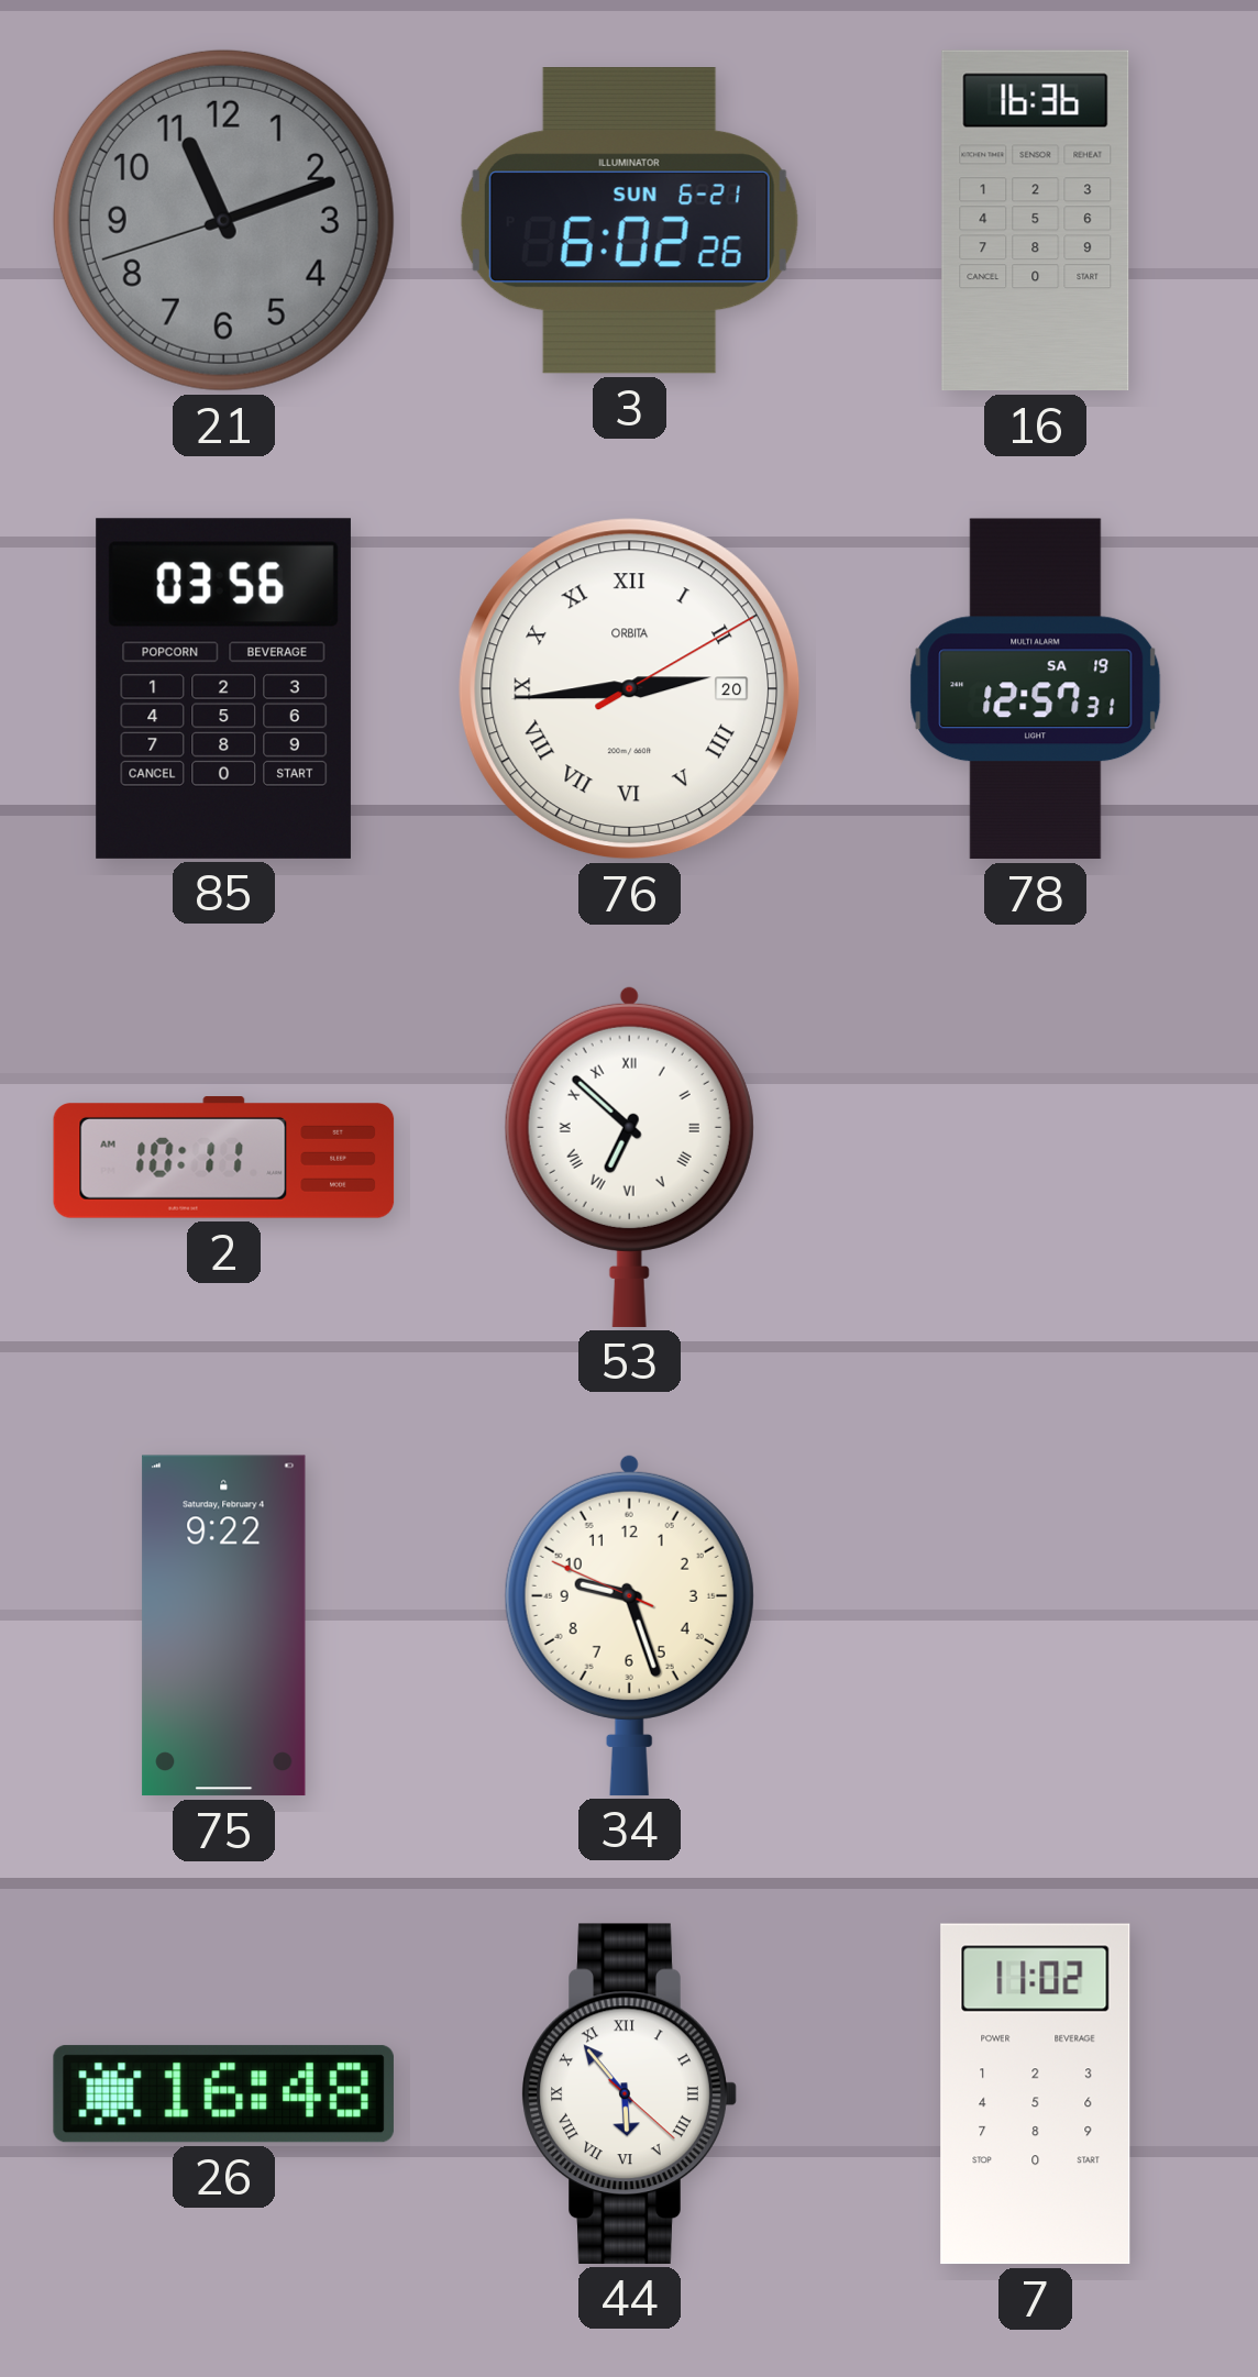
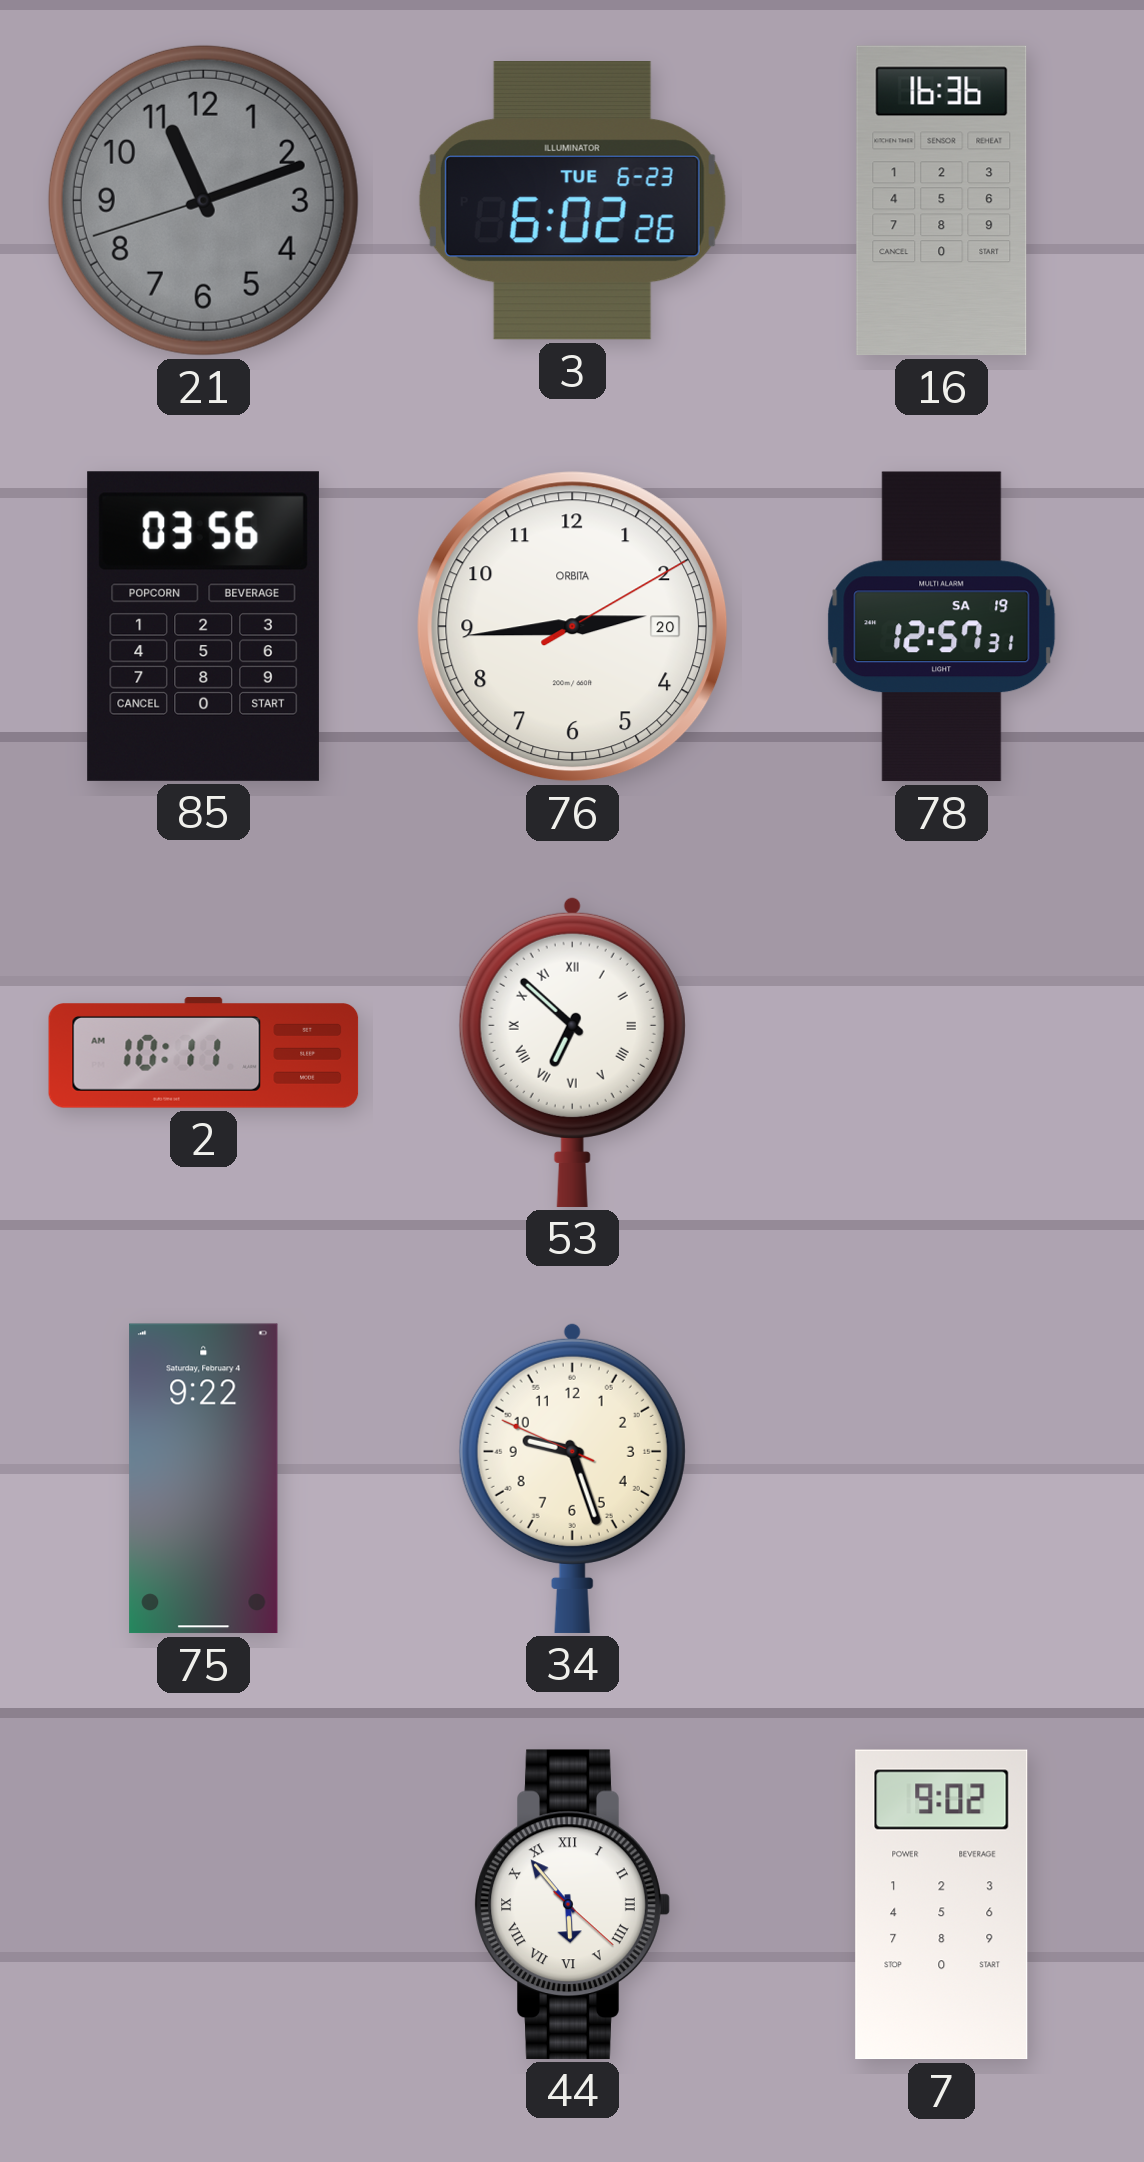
3 date: SUN 6-21 -> TUE 6-23
76 numerals: Roman -> Arabic
26: 16:48 -> none
7: 11:02 -> 9:02
